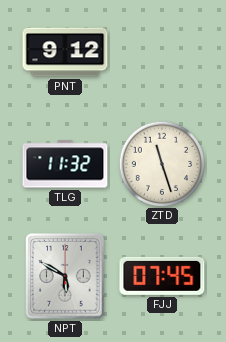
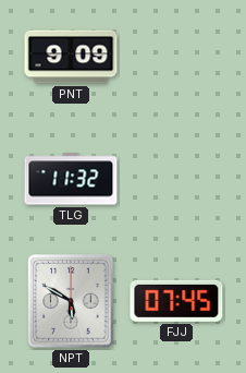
PNT: 9:12 -> 9:09
ZTD: 11:27 -> none
